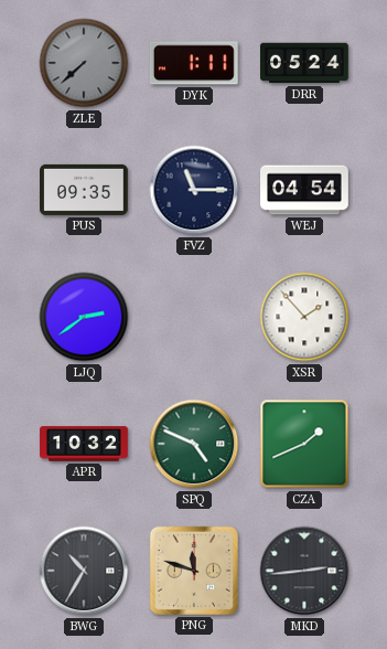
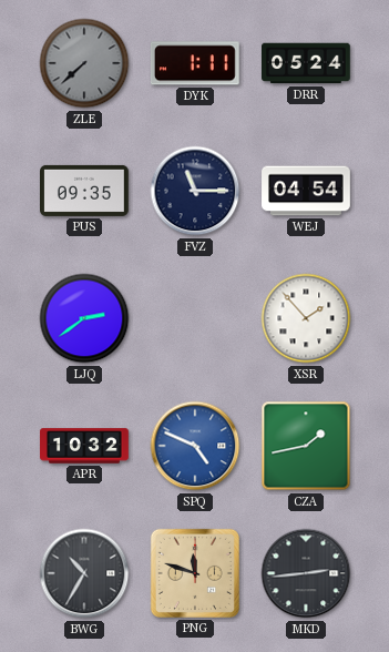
SPQ dial: green -> blue
CZA: 1:41 -> 1:43
